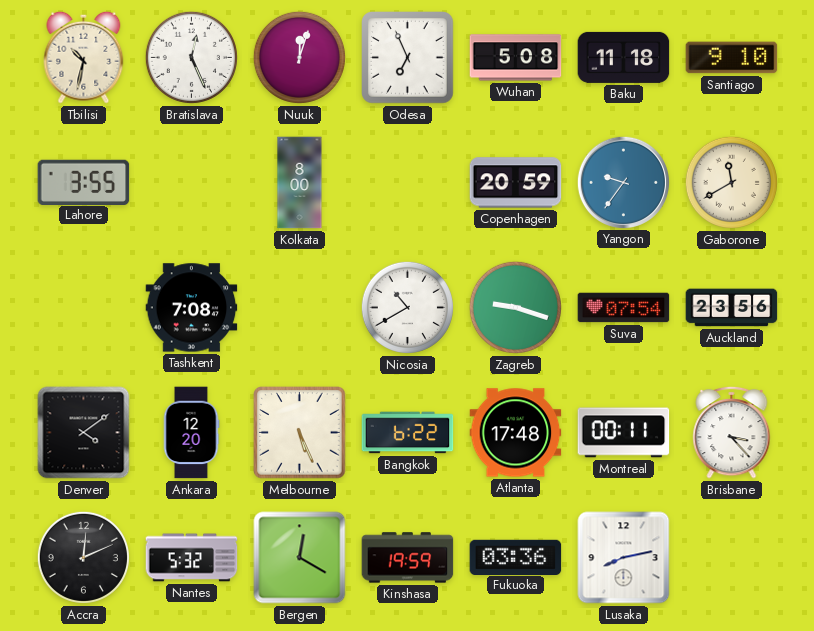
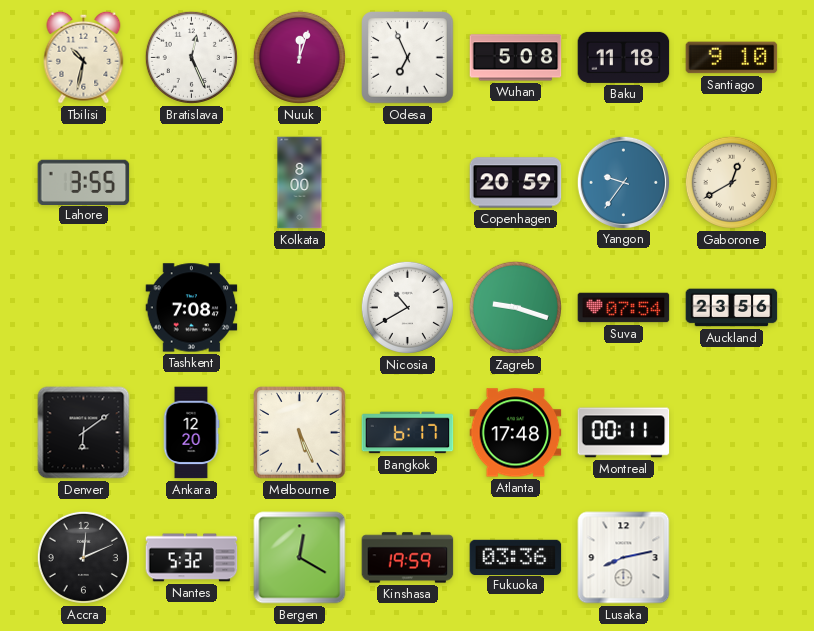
Gaborone: 11:40 -> 12:40
Denver: 4:09 -> 6:09
Bangkok: 6:22 -> 6:17
Brisbane: 3:23 -> none
